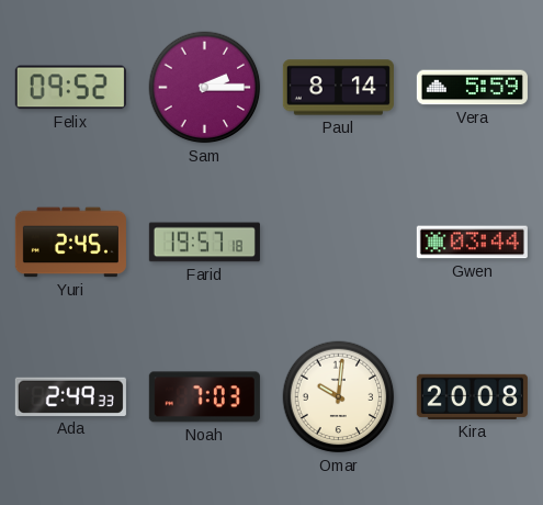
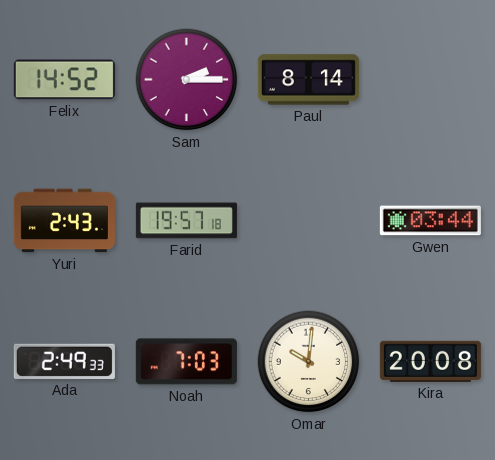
Felix: 09:52 -> 14:52
Vera: 5:59 -> none
Yuri: 2:45 -> 2:43
